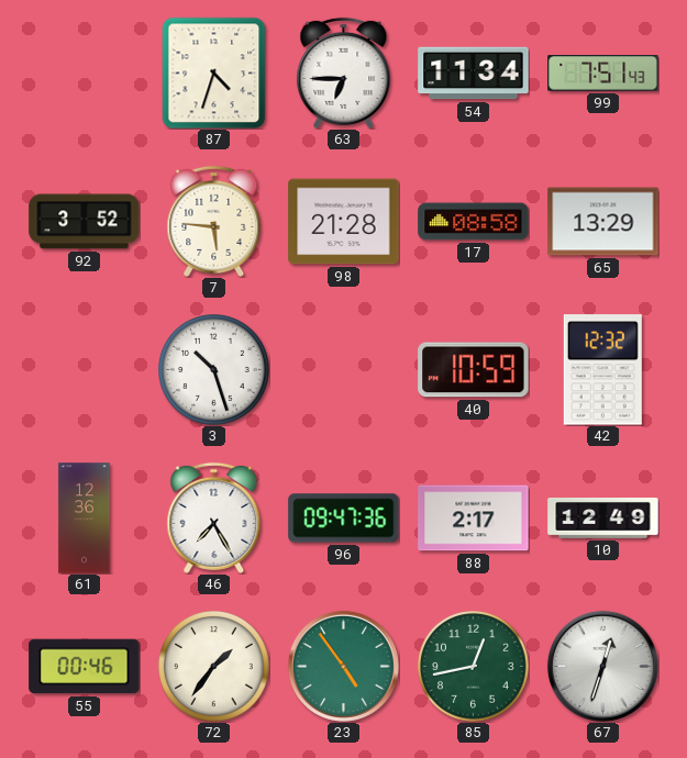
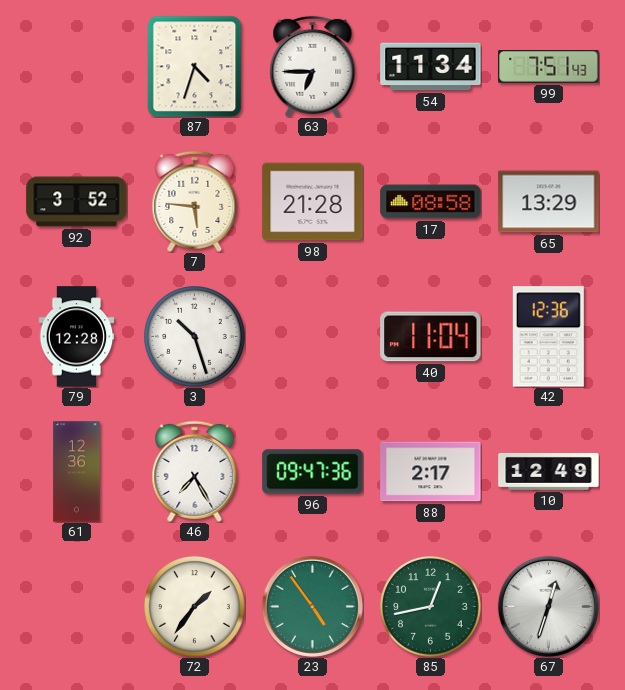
79: none -> 12:28
40: 10:59 -> 11:04
42: 12:32 -> 12:36
55: 00:46 -> none
